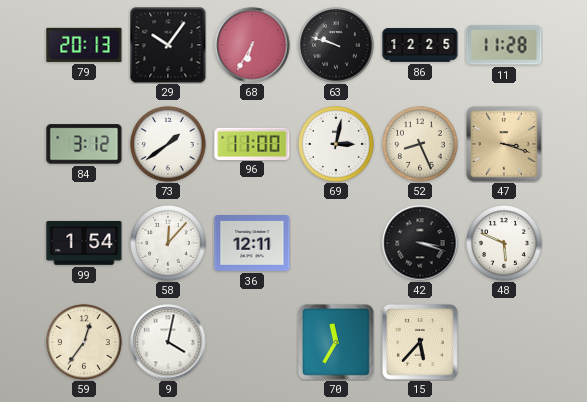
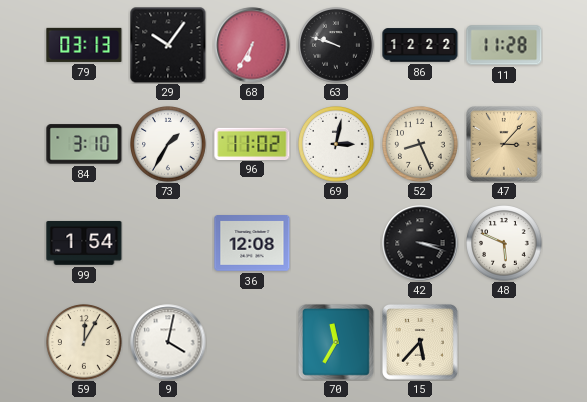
79: 20:13 -> 03:13
86: 12:25 -> 12:22
84: 3:12 -> 3:10
73: 1:39 -> 1:35
96: 11:00 -> 11:02
47: 3:18 -> 3:07
58: 12:07 -> none
36: 12:11 -> 12:08
59: 12:36 -> 12:05
